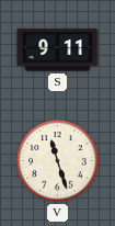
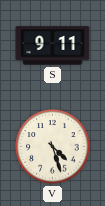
V: 11:27 -> 4:27
